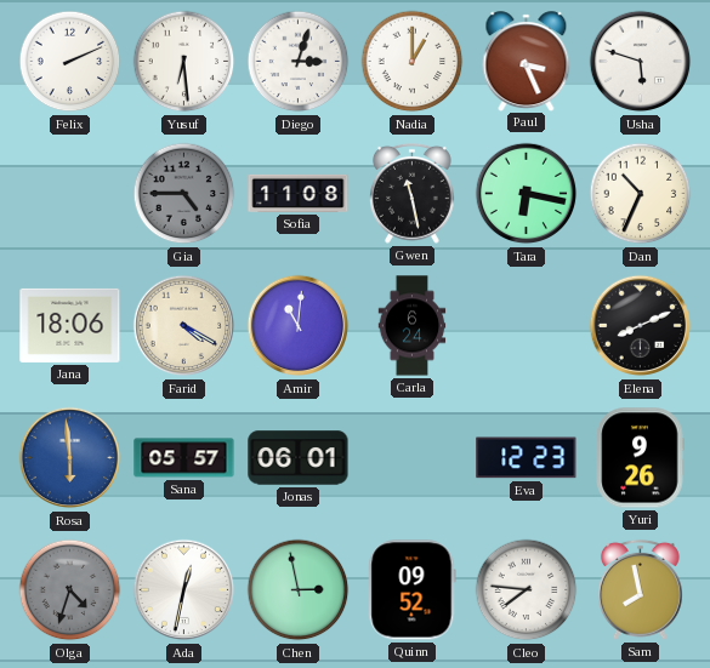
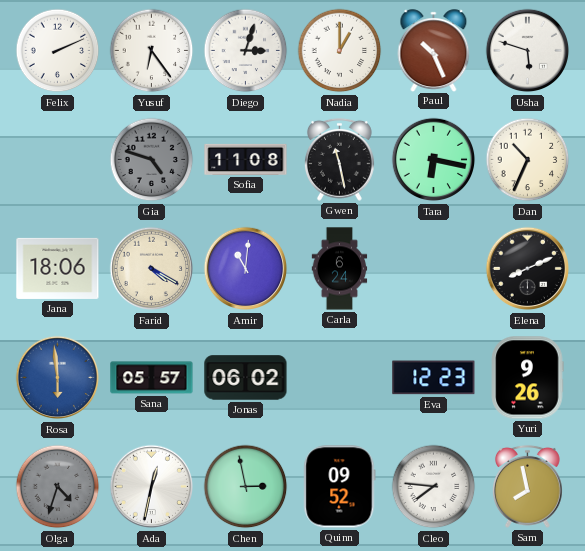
Yusuf: 6:29 -> 6:24
Paul: 3:26 -> 10:26
Gia: 4:45 -> 4:48
Jonas: 06:01 -> 06:02
